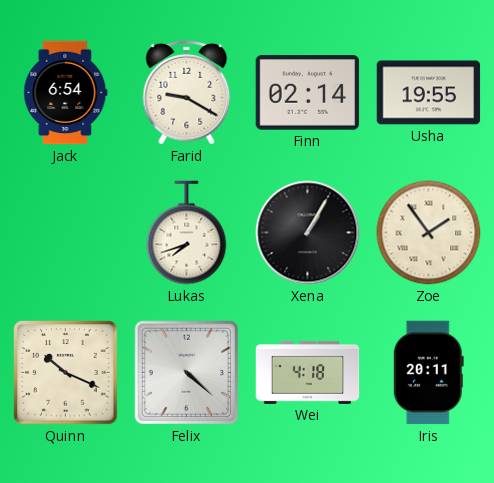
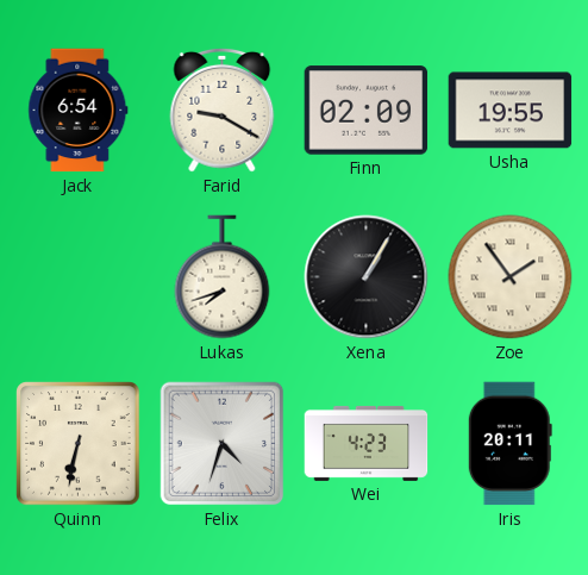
Finn: 02:14 -> 02:09
Quinn: 10:19 -> 6:32
Felix: 4:22 -> 4:33
Wei: 4:18 -> 4:23
